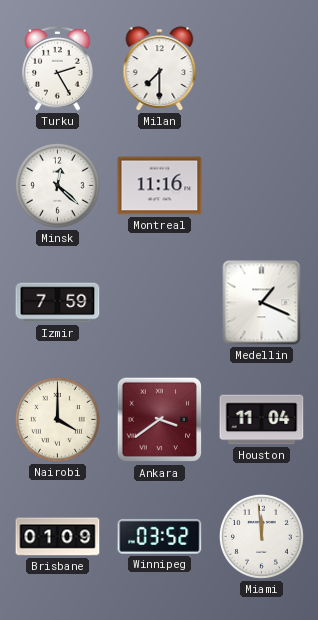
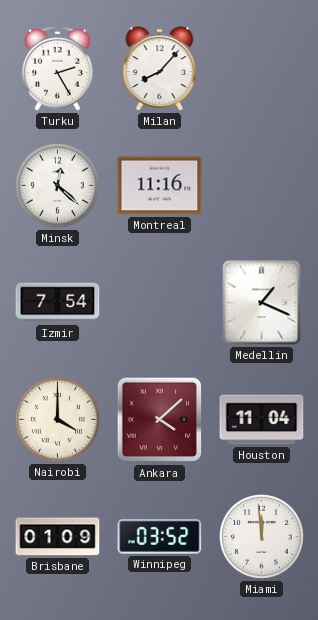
Milan: 7:30 -> 8:07
Izmir: 7:59 -> 7:54
Ankara: 3:39 -> 4:08
